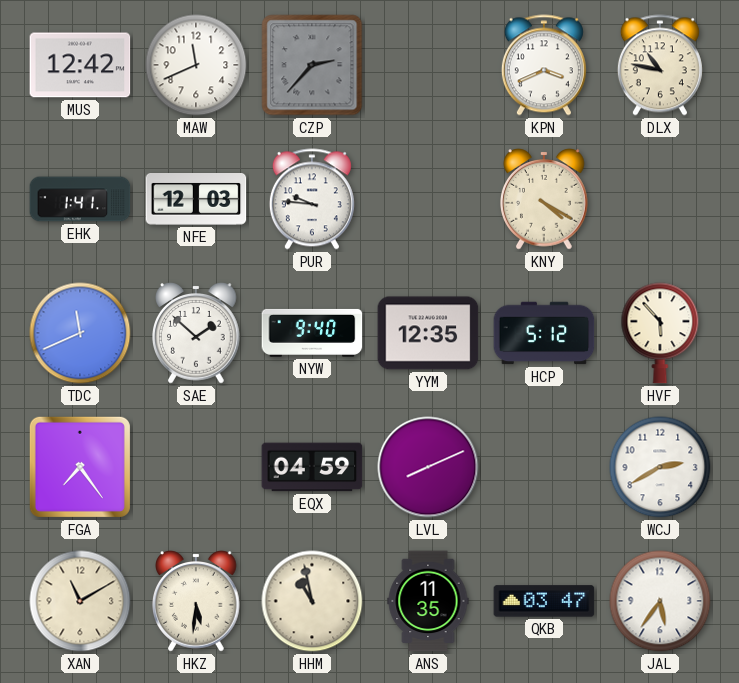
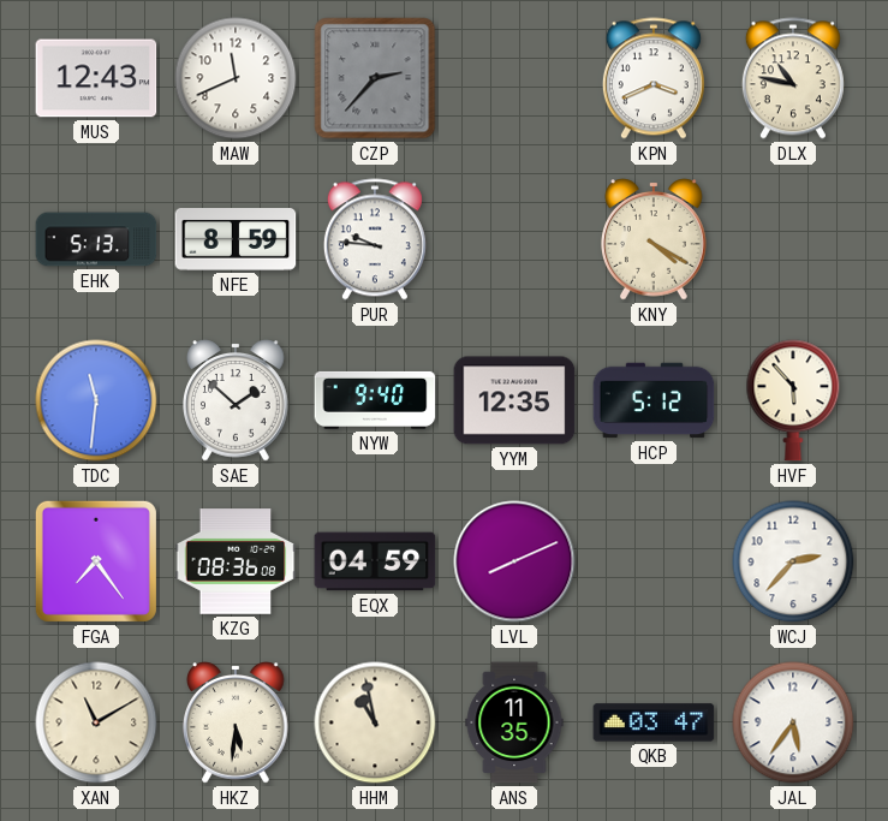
MUS: 12:42 -> 12:43
EHK: 1:41 -> 5:13
NFE: 12:03 -> 8:59
TDC: 11:41 -> 11:31
KZG: none -> 08:36
WCJ: 2:40 -> 2:37
